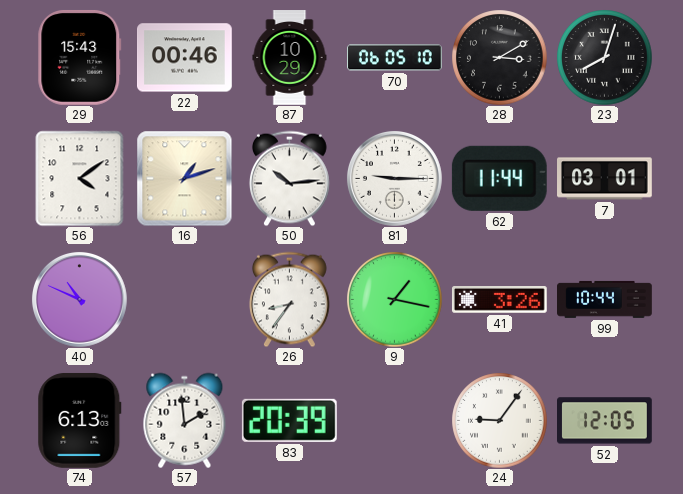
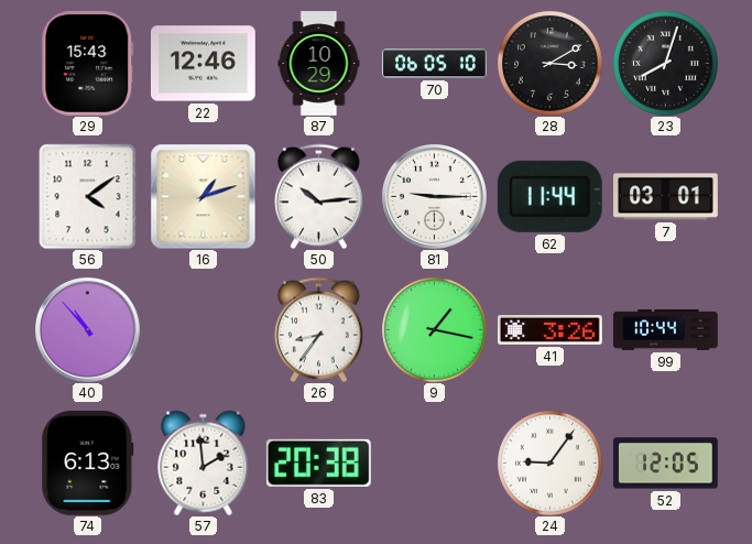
22: 00:46 -> 12:46
40: 10:49 -> 10:53
83: 20:39 -> 20:38
